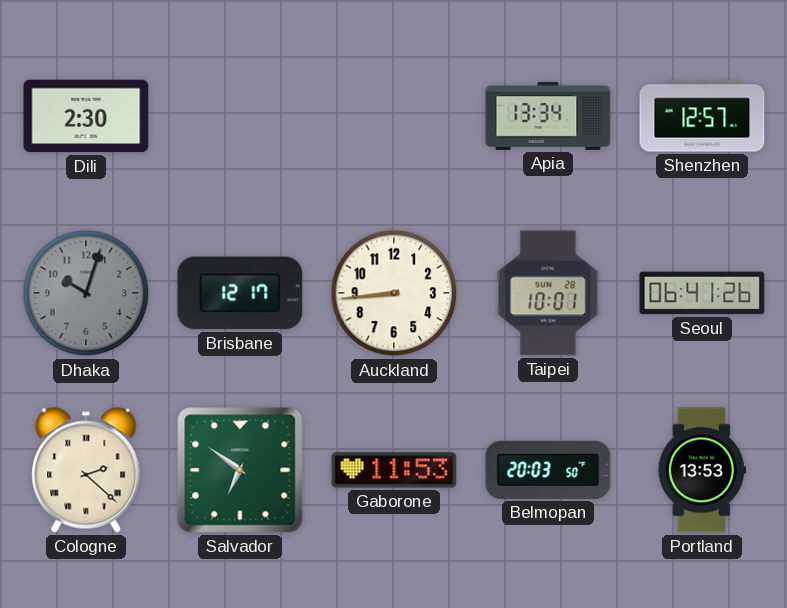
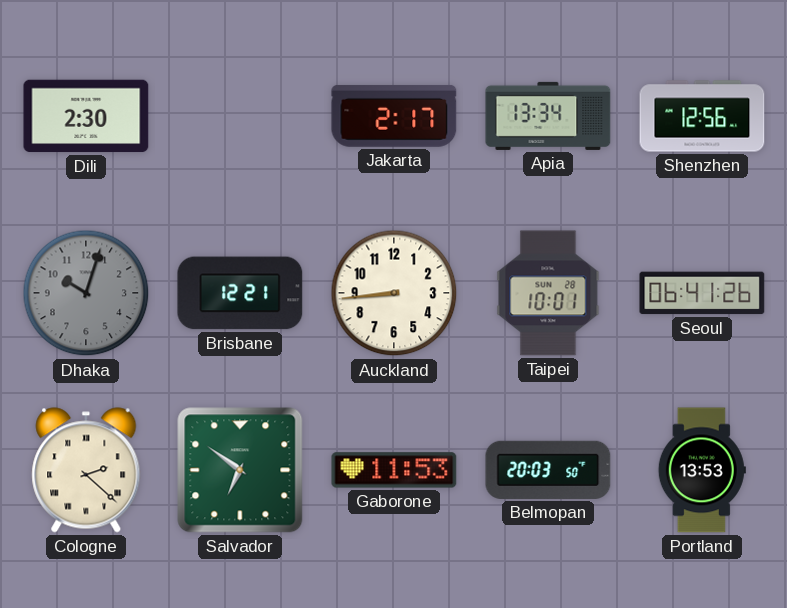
Jakarta: none -> 2:17
Shenzhen: 12:57 -> 12:56
Brisbane: 12:17 -> 12:21
